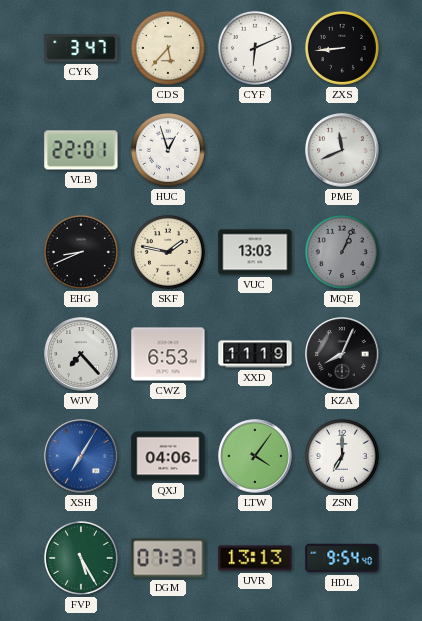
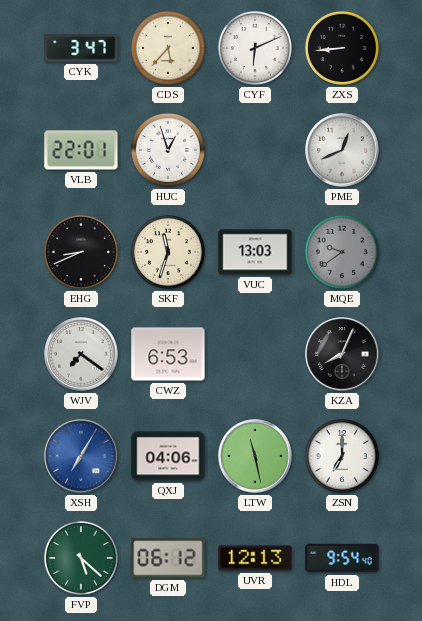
PME: 11:41 -> 12:41
SKF: 1:47 -> 11:33
MQE: 1:04 -> 9:39
WJV: 7:23 -> 7:21
XXD: 11:19 -> none
LTW: 4:06 -> 11:28
FVP: 5:25 -> 5:22
DGM: 07:37 -> 06:12
UVR: 13:13 -> 12:13
